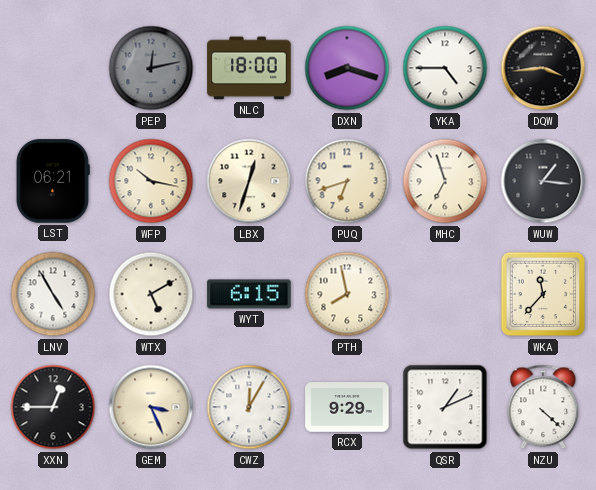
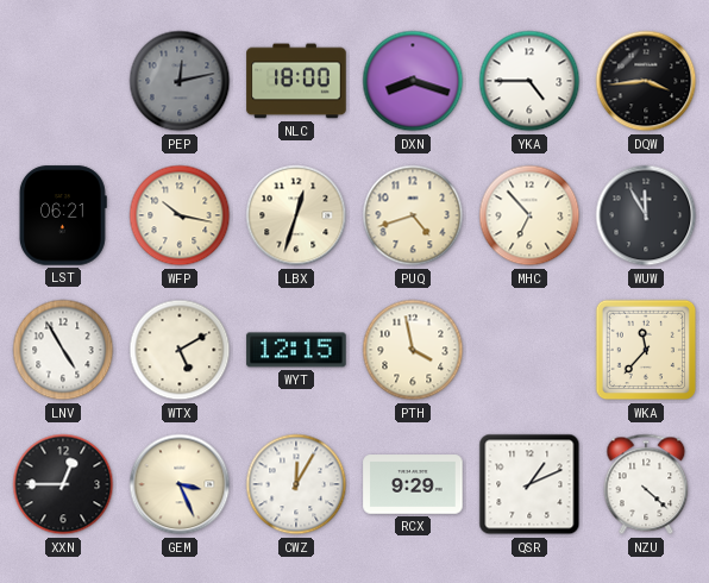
PUQ: 6:42 -> 4:42
MHC: 6:57 -> 6:53
WUW: 1:16 -> 11:55
WYT: 6:15 -> 12:15
PTH: 7:58 -> 3:58
